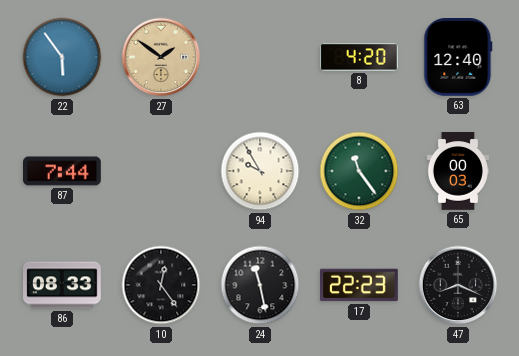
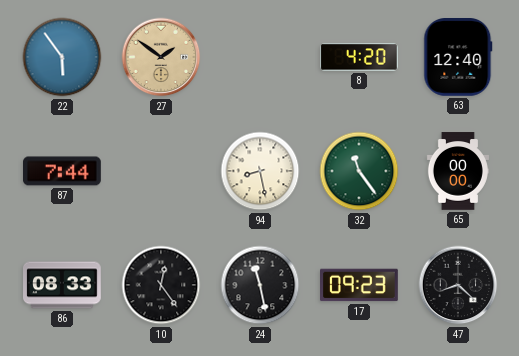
94: 9:55 -> 8:28
65: 00:03 -> 00:00
17: 22:23 -> 09:23
47: 8:19 -> 8:22
